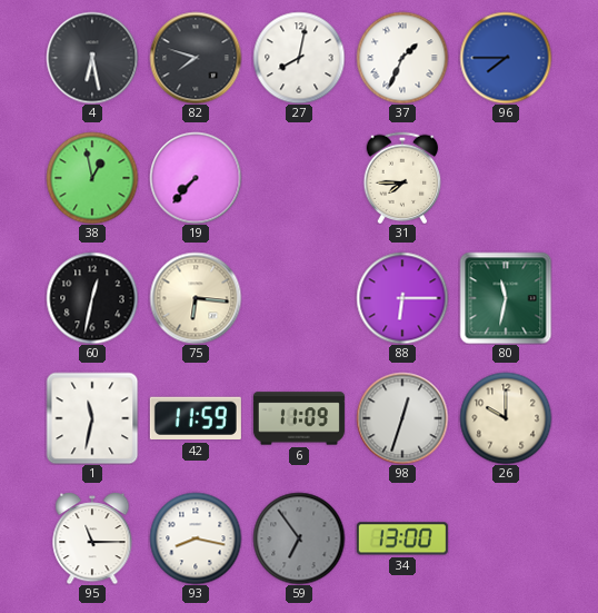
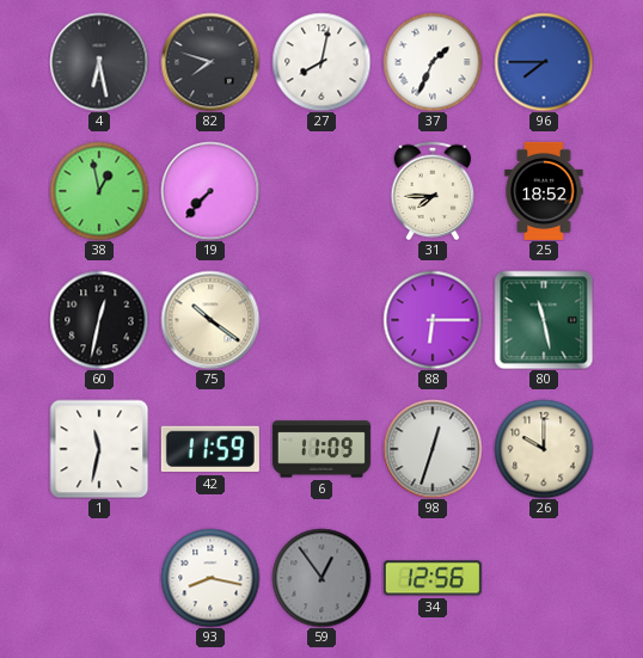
25: none -> 18:52
75: 6:16 -> 10:21
80: 11:32 -> 11:28
95: 11:15 -> none
59: 6:54 -> 12:54
34: 13:00 -> 12:56
